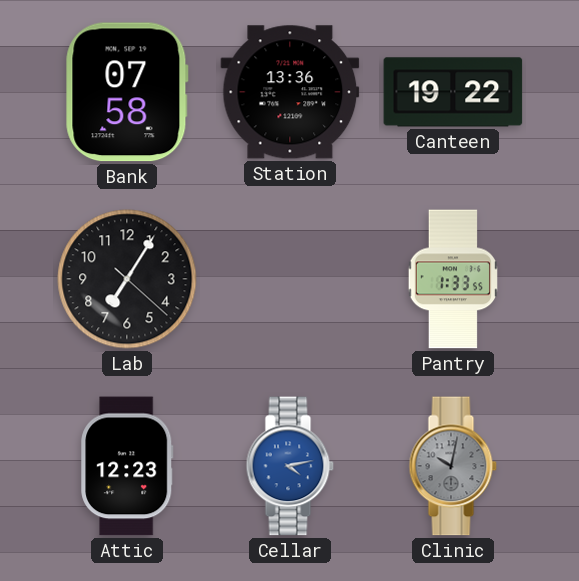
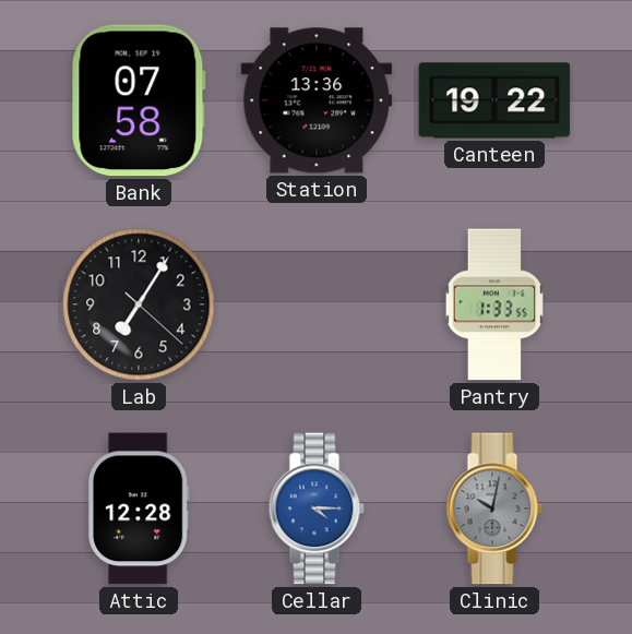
Attic: 12:23 -> 12:28
Cellar: 4:13 -> 4:15
